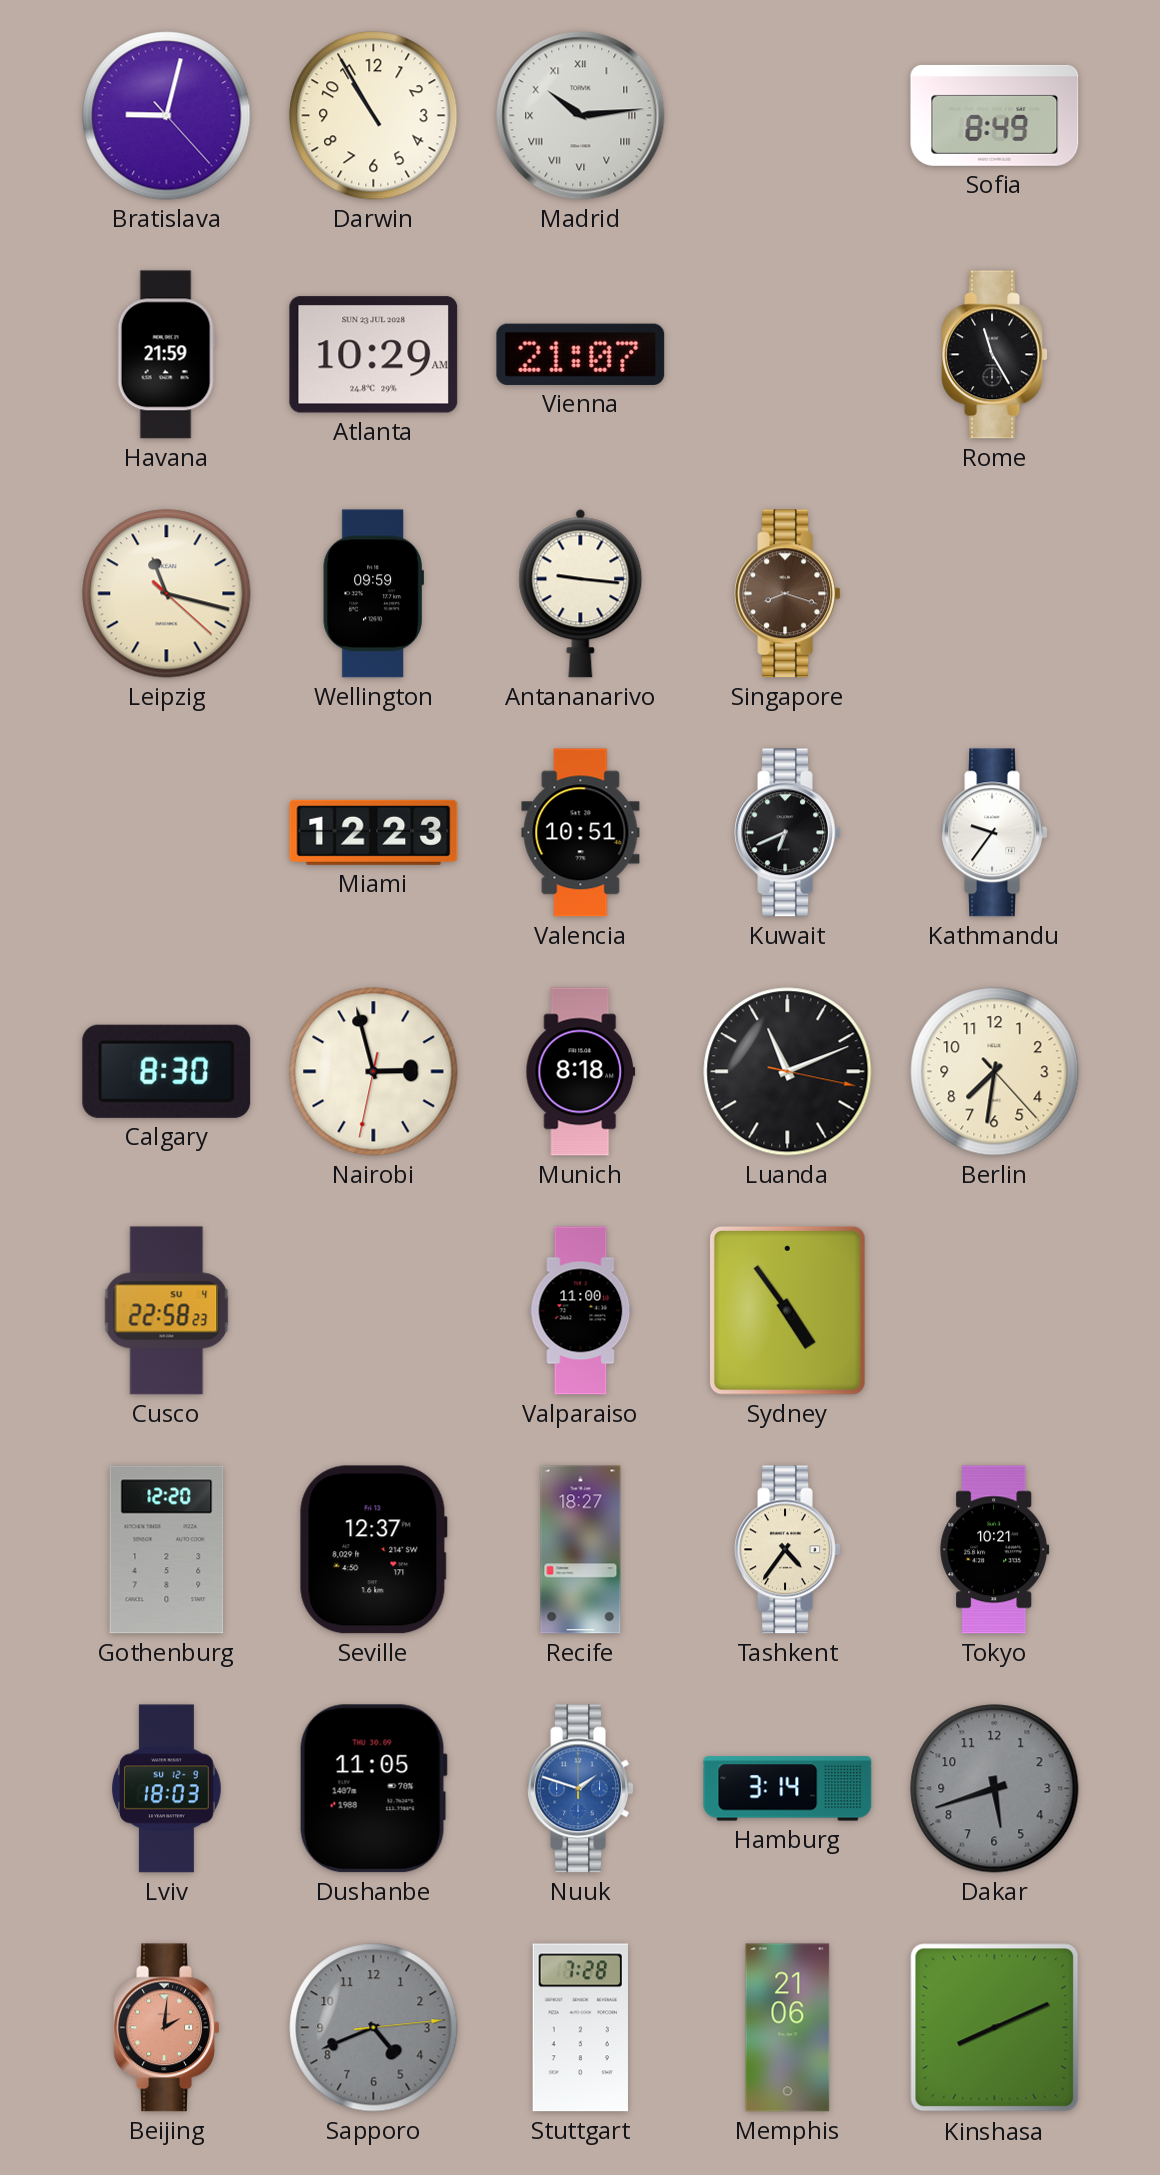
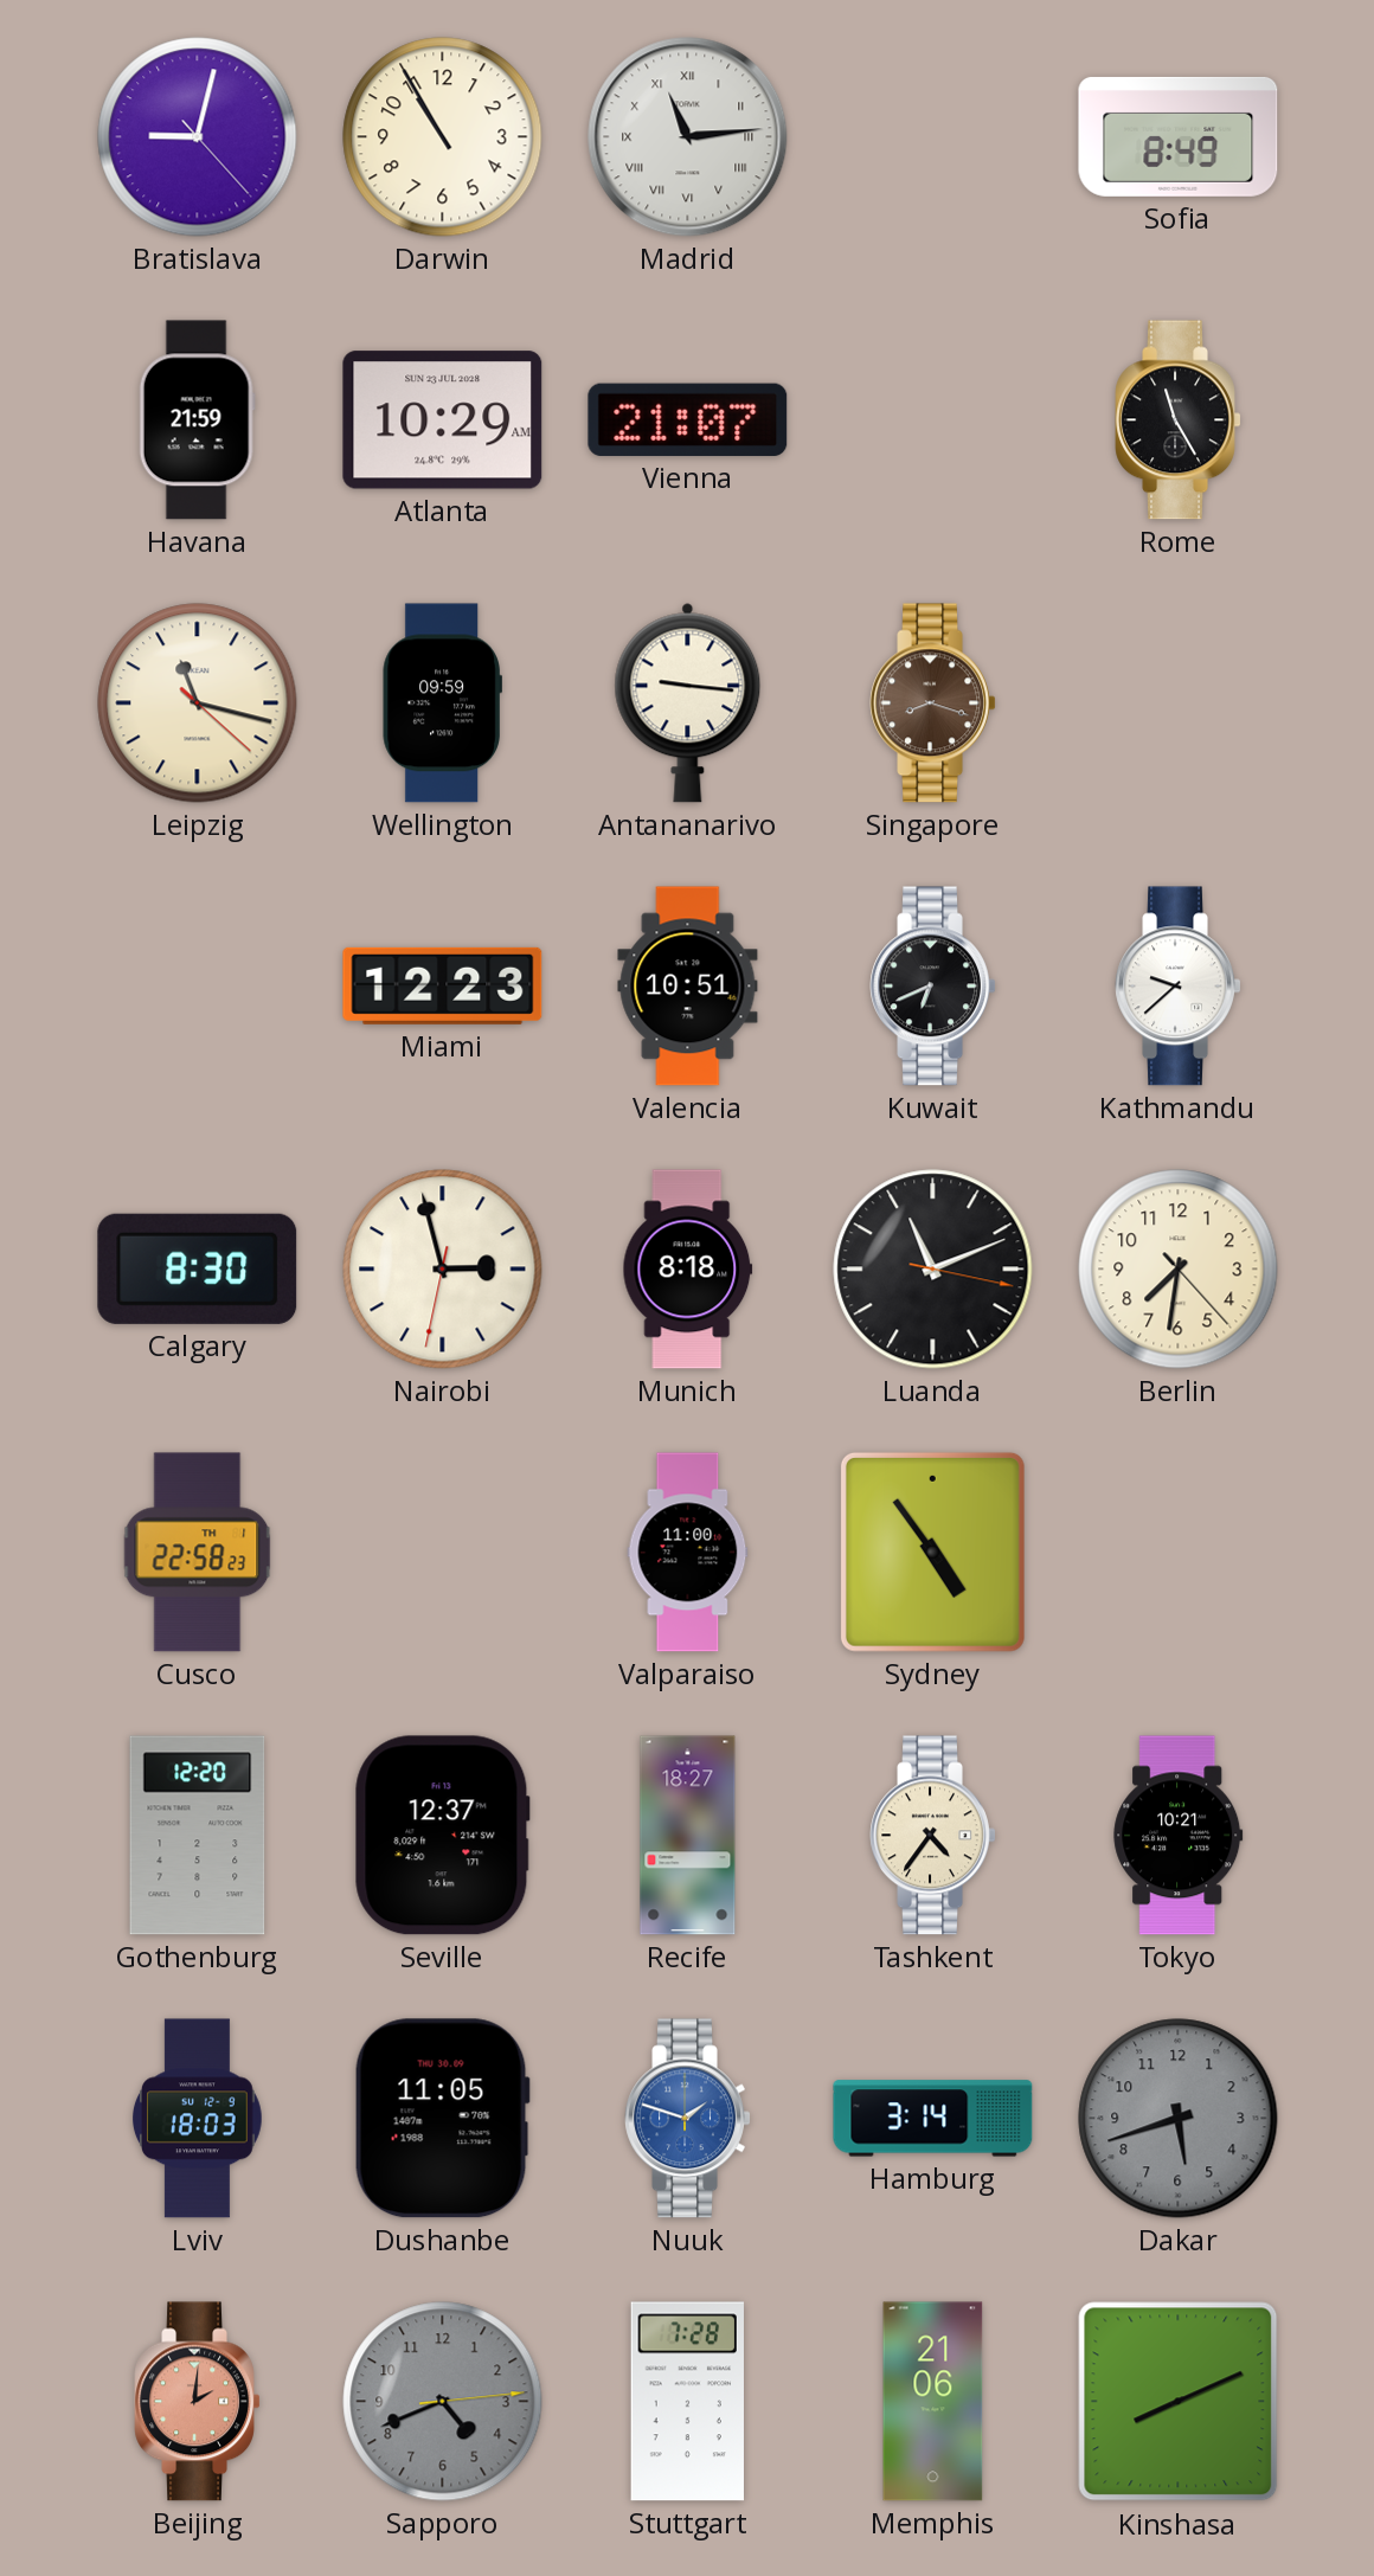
Madrid: 10:14 -> 11:14
Kathmandu: 9:36 -> 9:38
Cusco date: SU 4 -> TH 1
